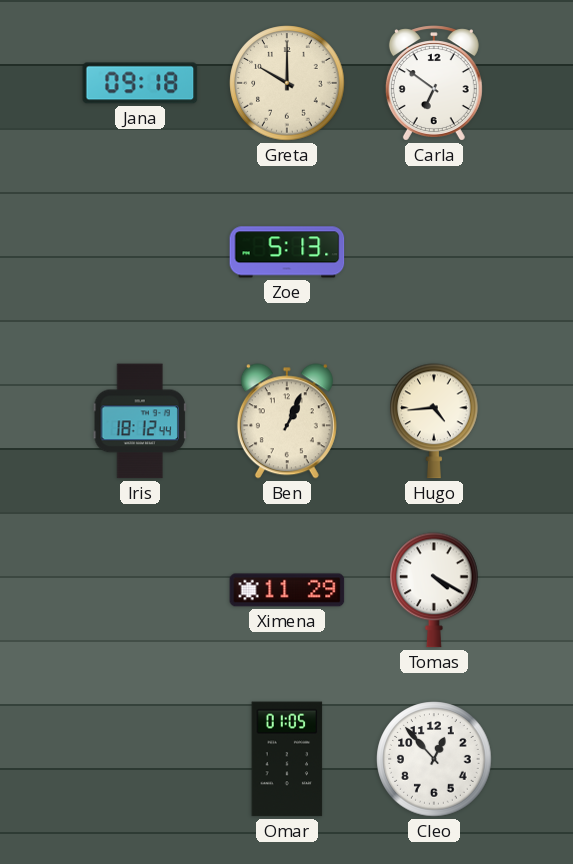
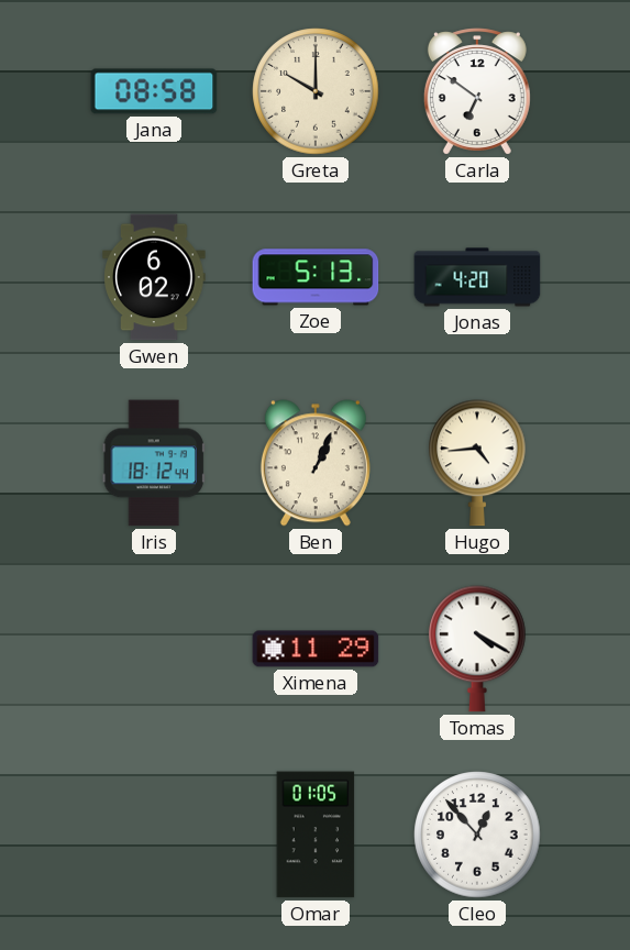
Jana: 09:18 -> 08:58
Gwen: none -> 6:02
Jonas: none -> 4:20
